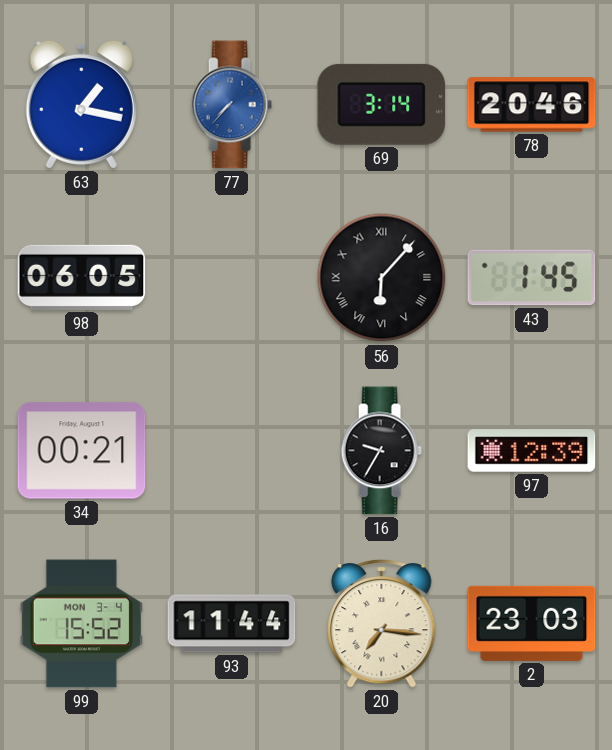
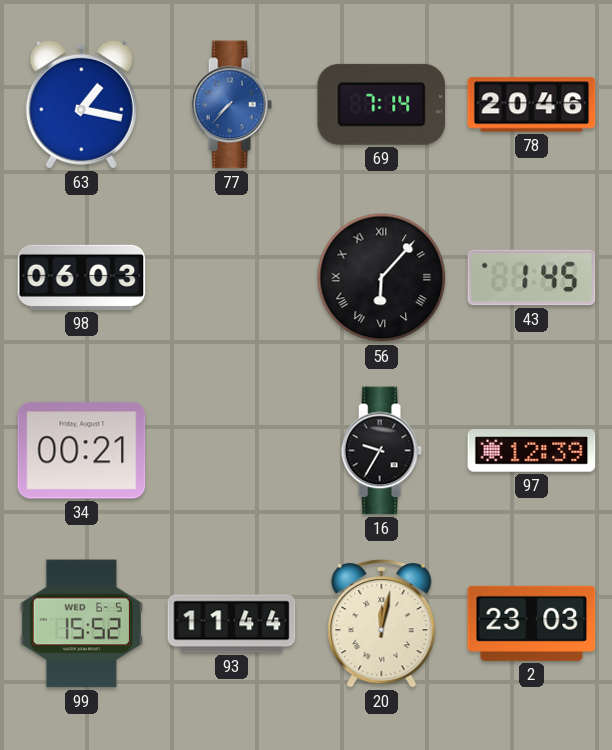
69: 3:14 -> 7:14
98: 06:05 -> 06:03
99 date: MON 3-4 -> WED 6-5
20: 7:16 -> 12:02
